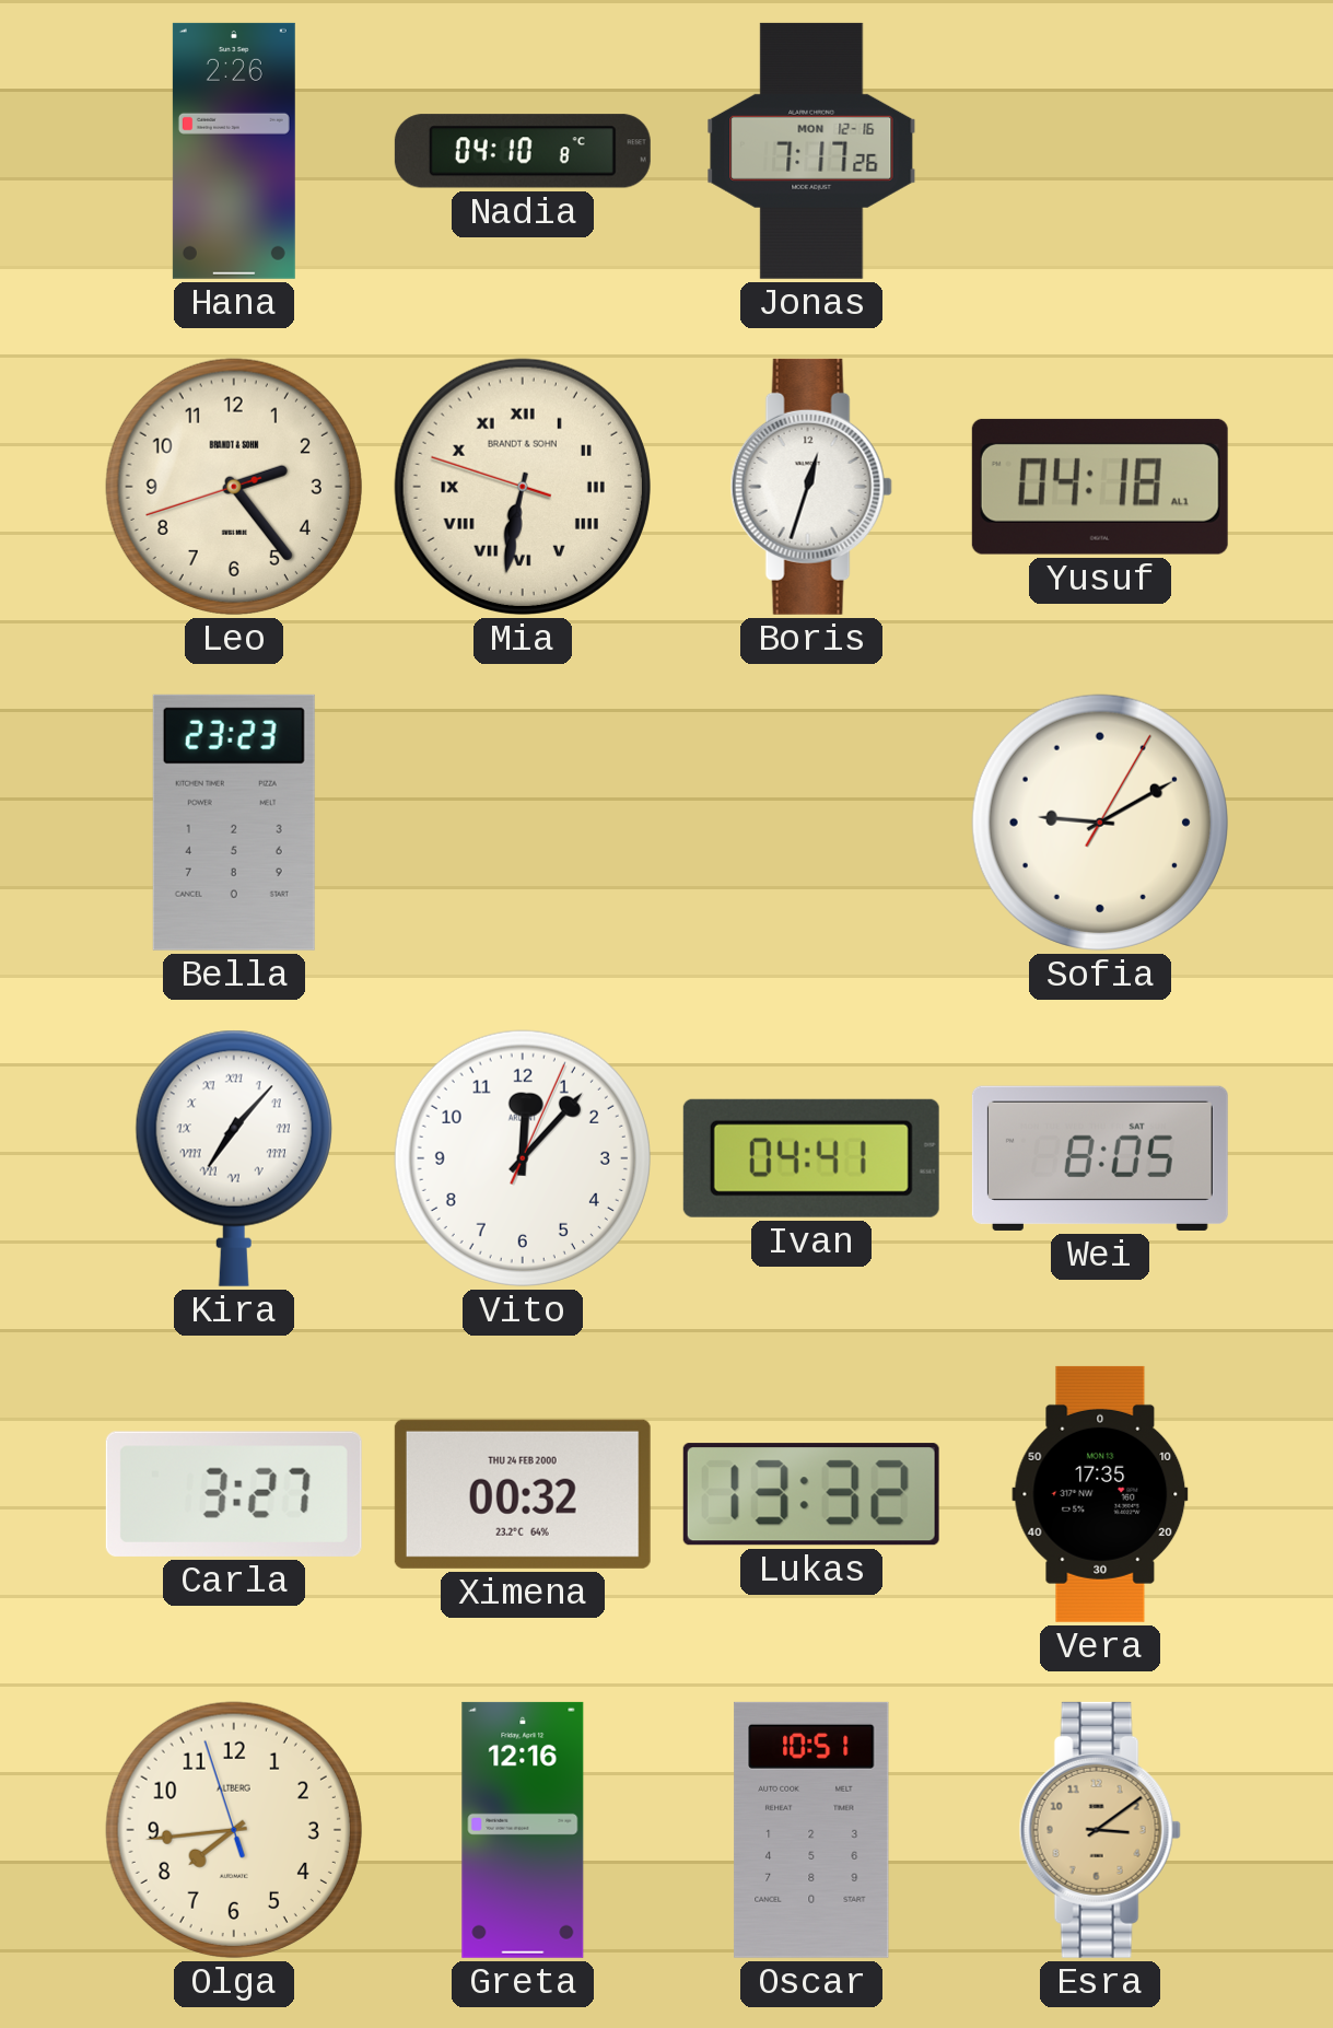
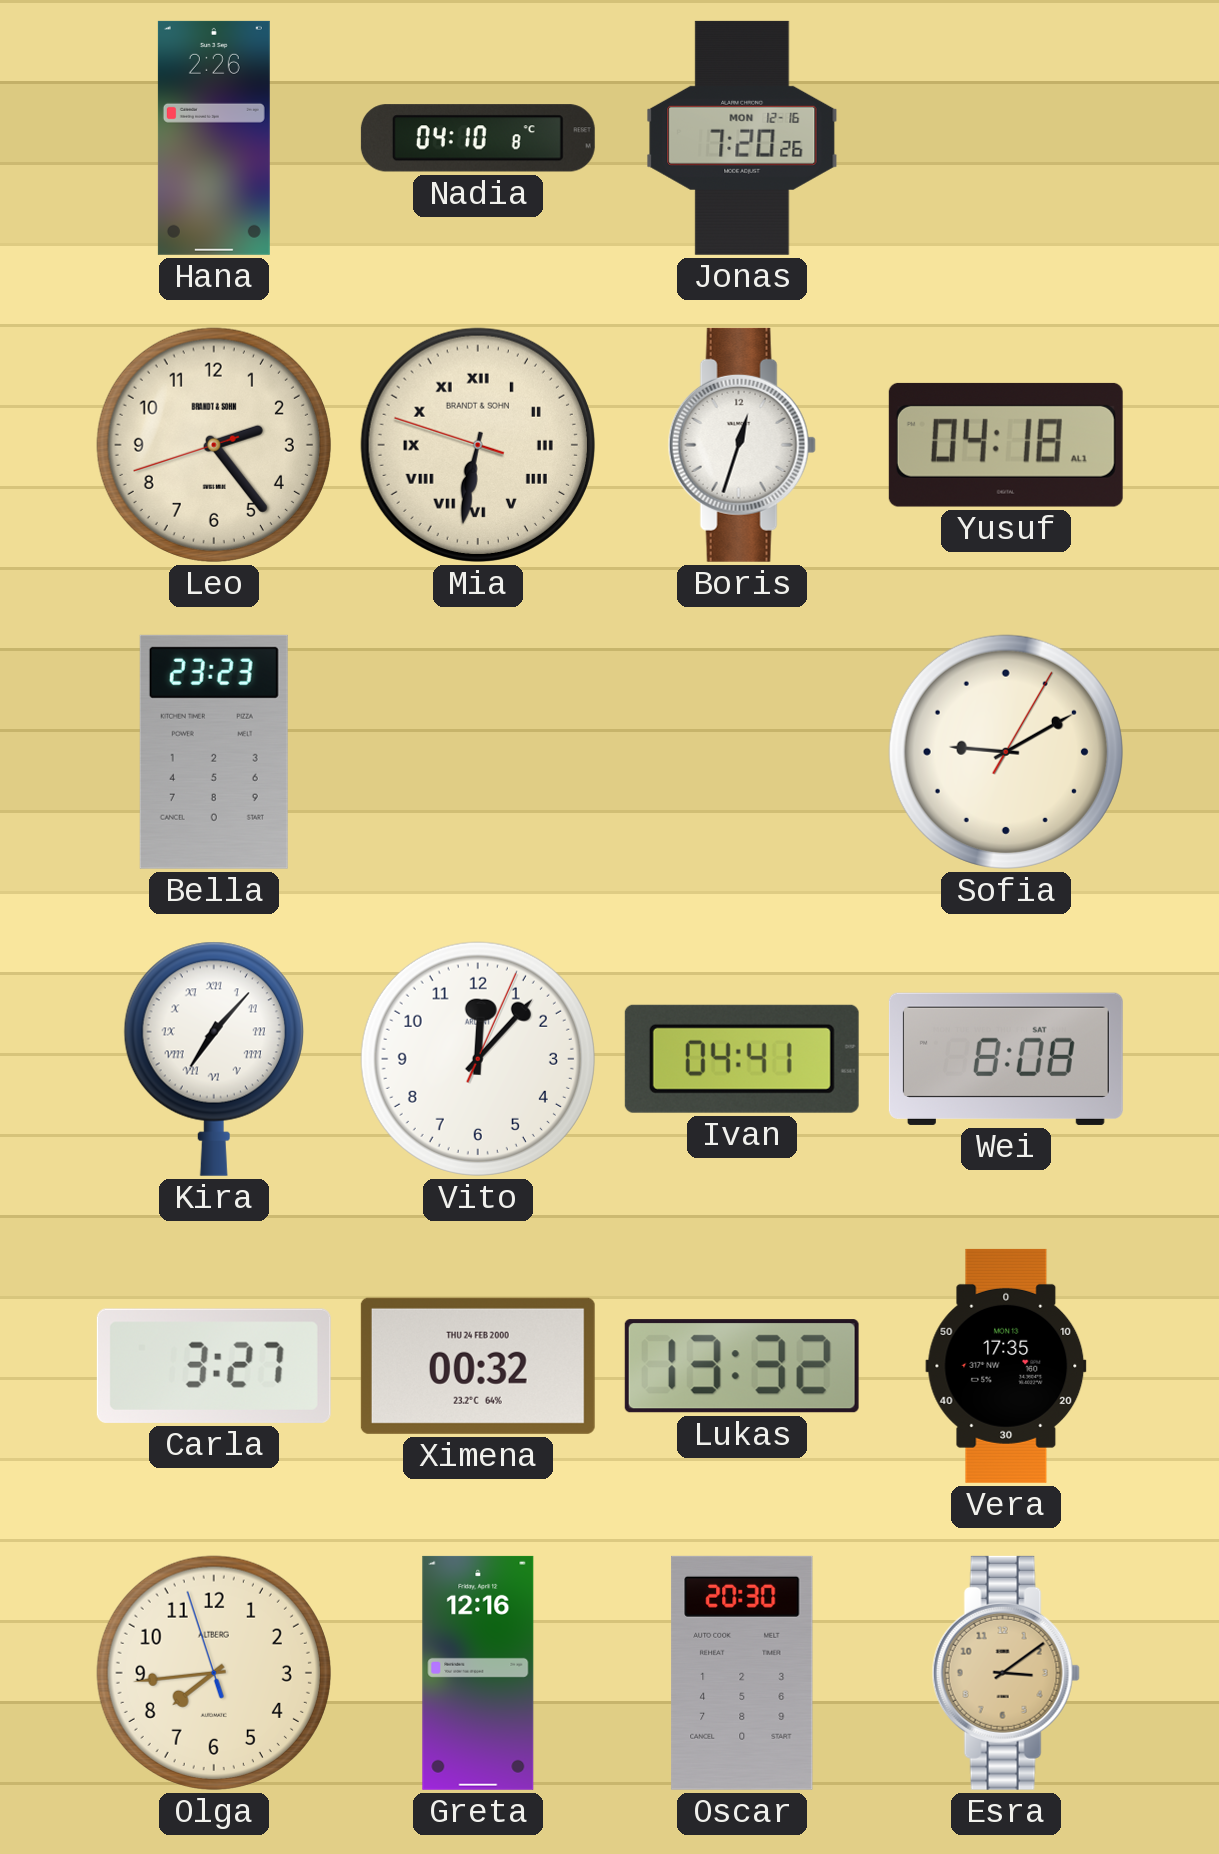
Jonas: 7:17 -> 7:20
Wei: 8:05 -> 8:08
Oscar: 10:51 -> 20:30
